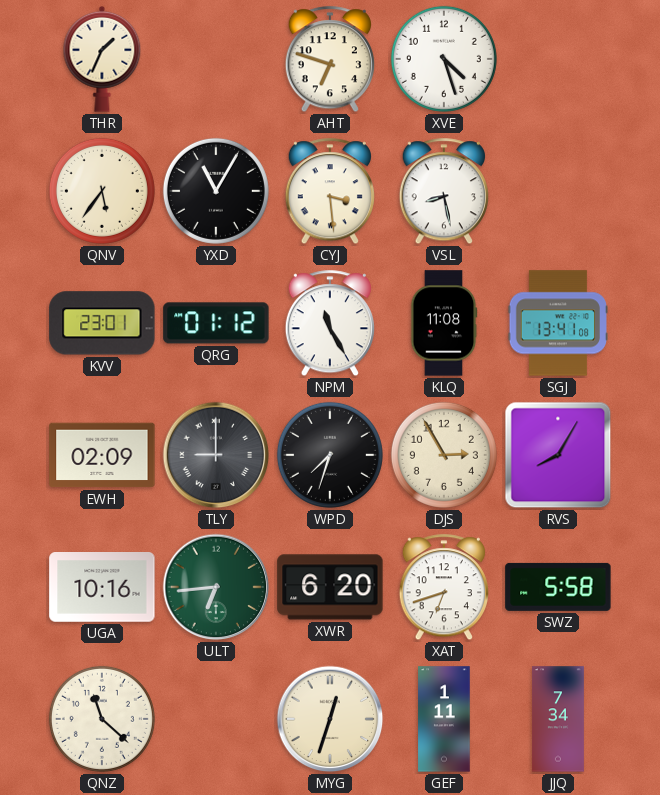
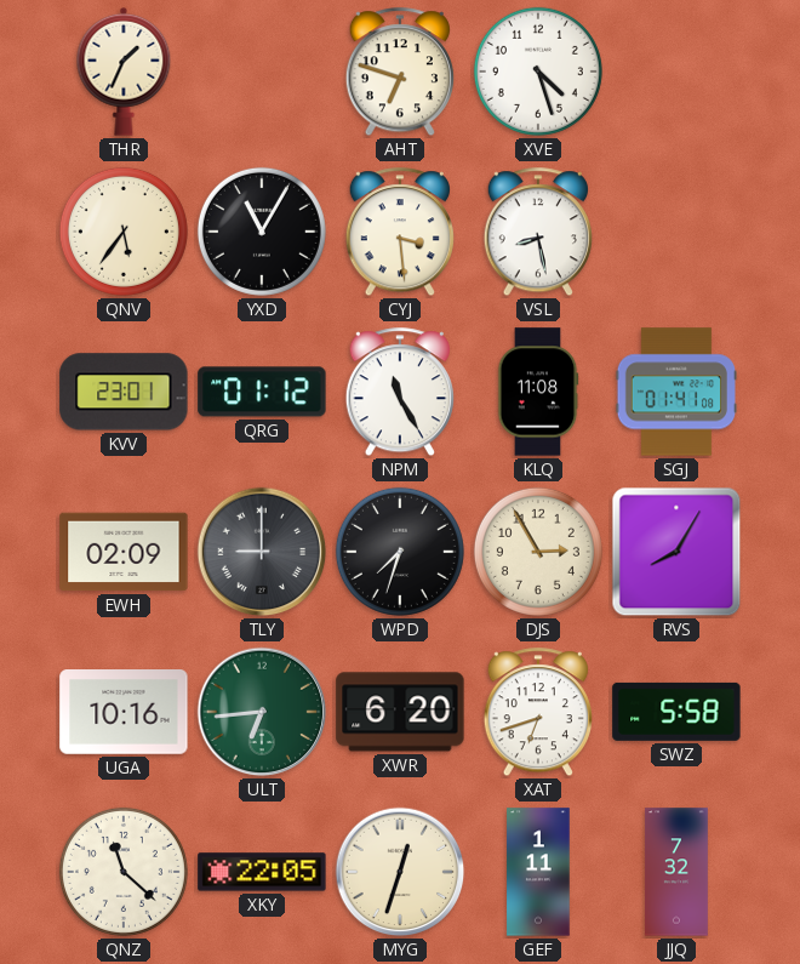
SGJ: 13:41 -> 01:41
XKY: none -> 22:05
JJQ: 7:34 -> 7:32
